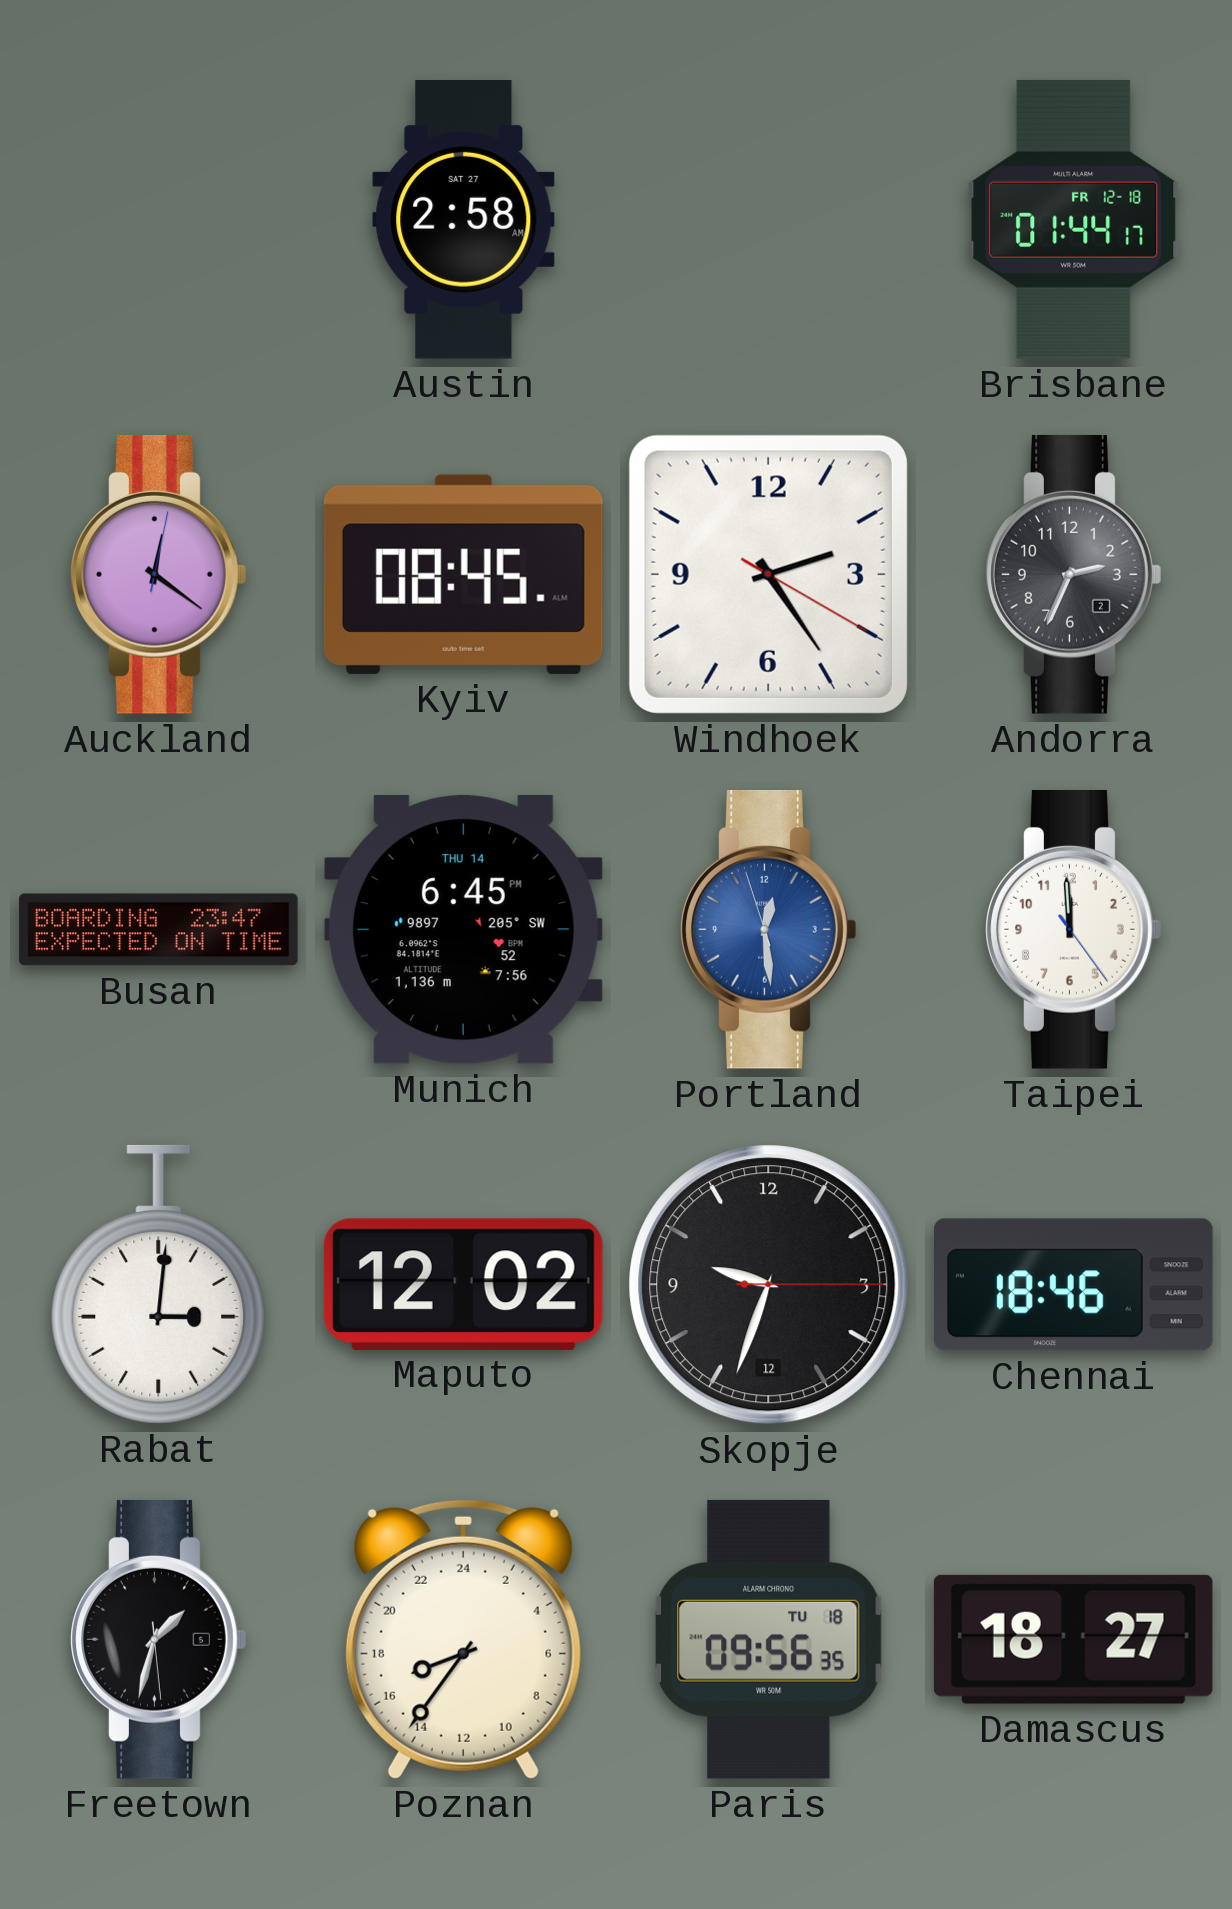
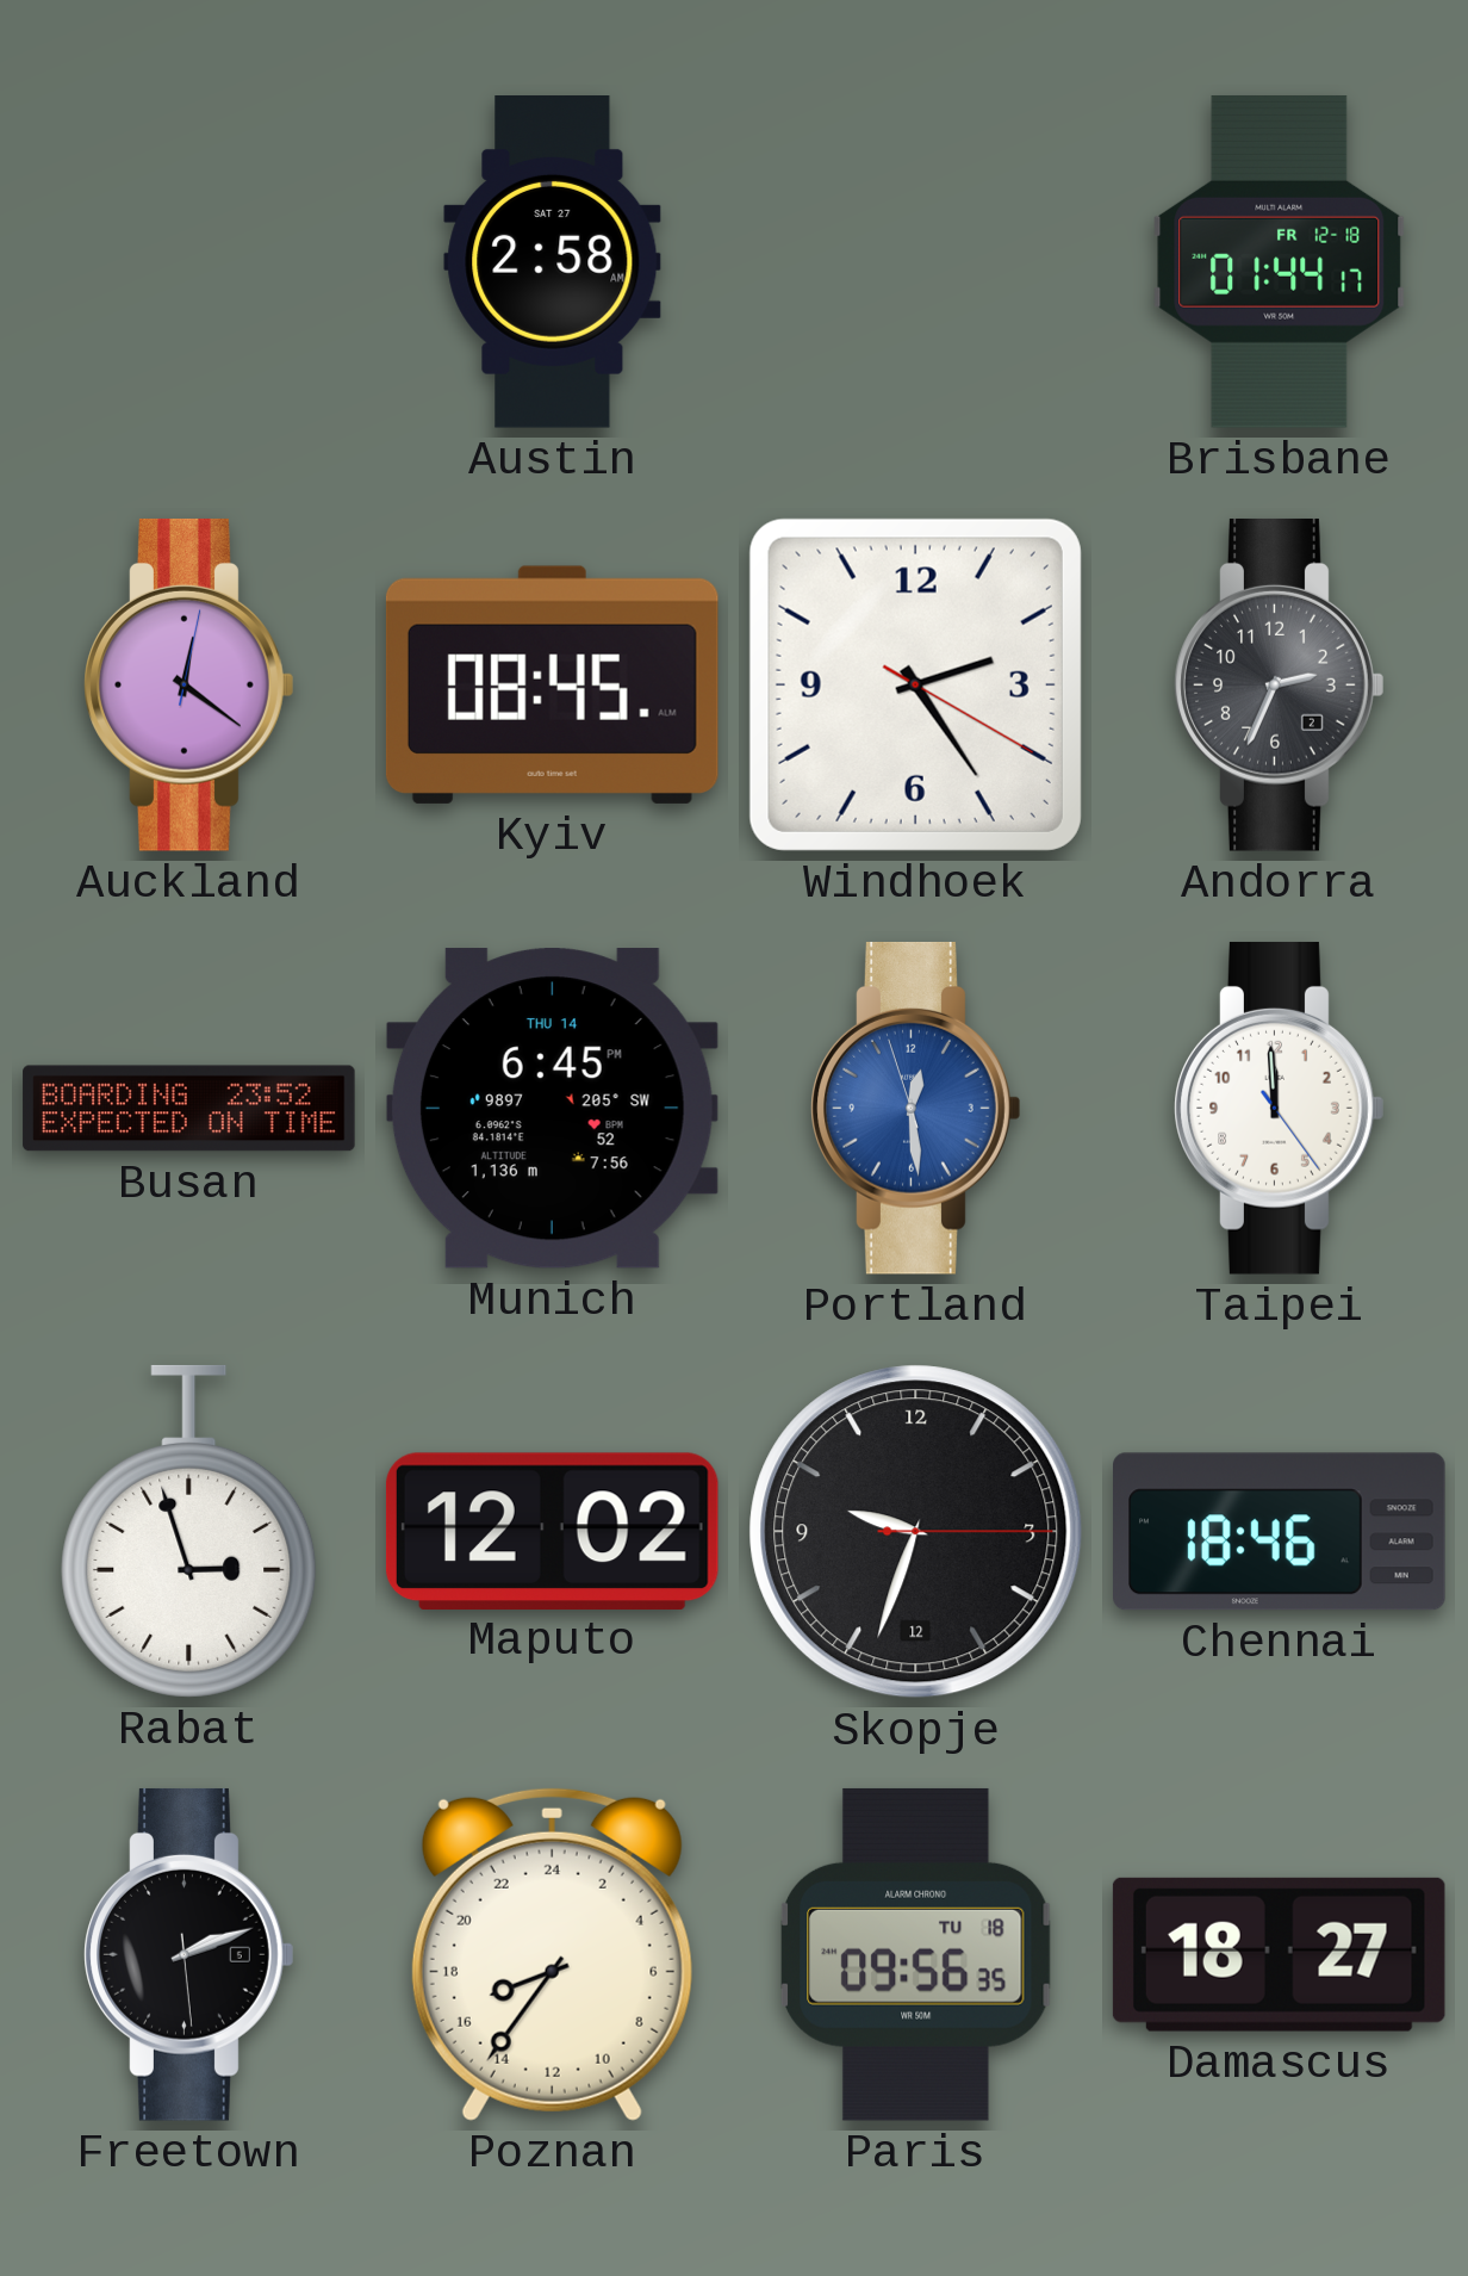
Busan: 23:47 -> 23:52
Rabat: 3:01 -> 2:57
Freetown: 1:32 -> 2:11
